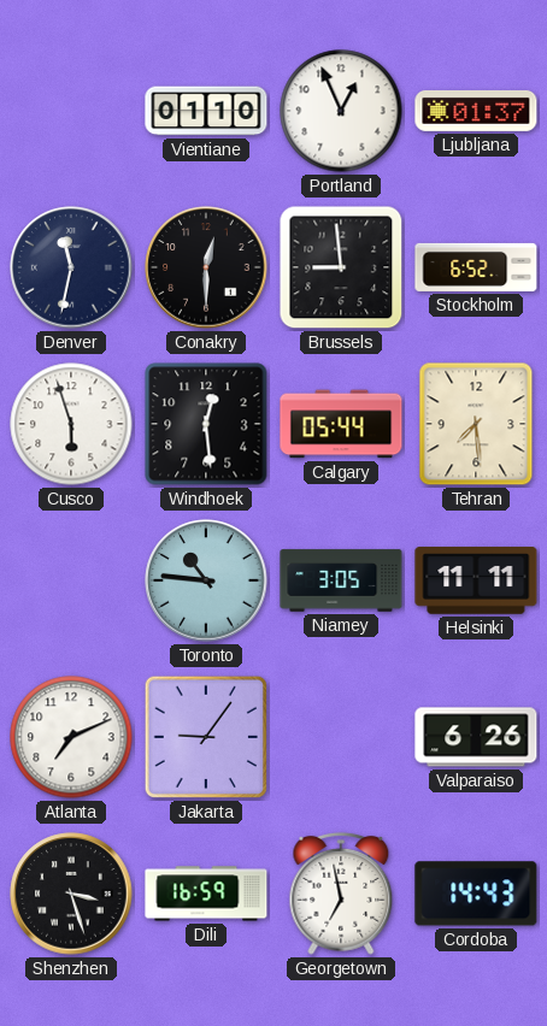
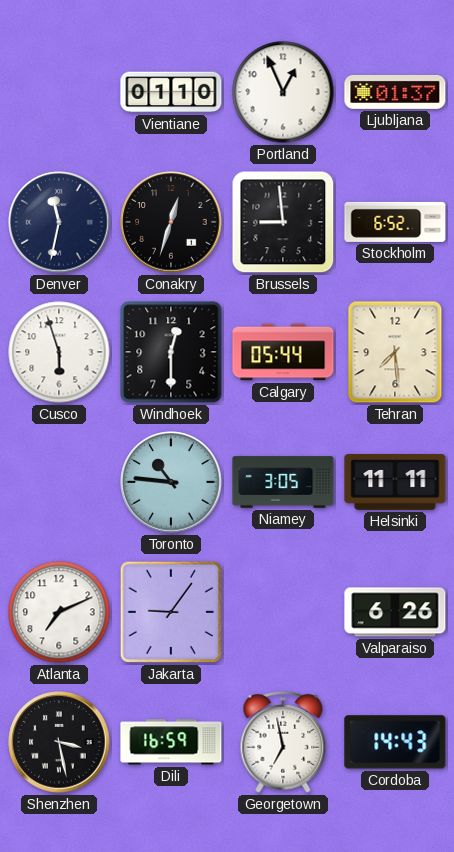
Conakry: 12:30 -> 12:33
Windhoek: 12:29 -> 12:30
Shenzhen: 3:27 -> 3:28
